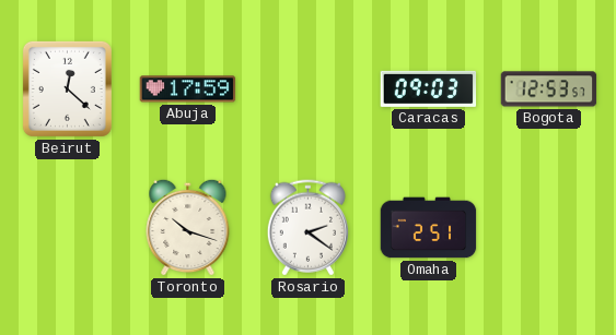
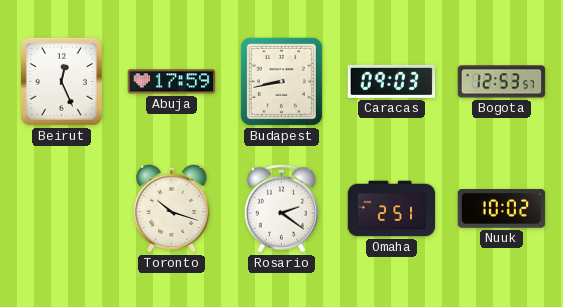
Beirut: 12:22 -> 12:26
Budapest: none -> 8:43
Nuuk: none -> 10:02
